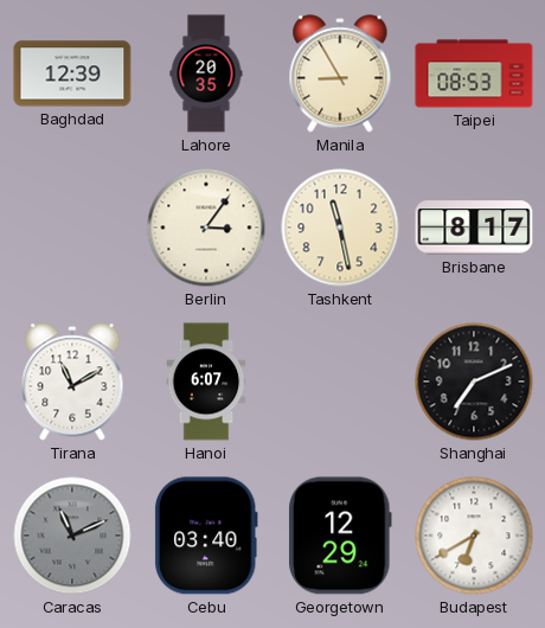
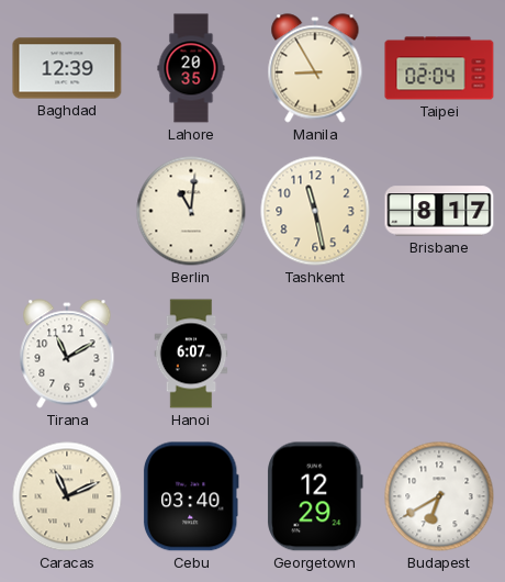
Taipei: 08:53 -> 02:04
Berlin: 3:06 -> 11:01
Shanghai: 7:11 -> none
Caracas dial: grey -> cream
